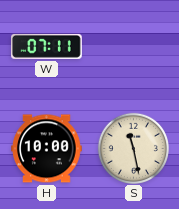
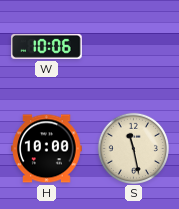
W: 07:11 -> 10:06
